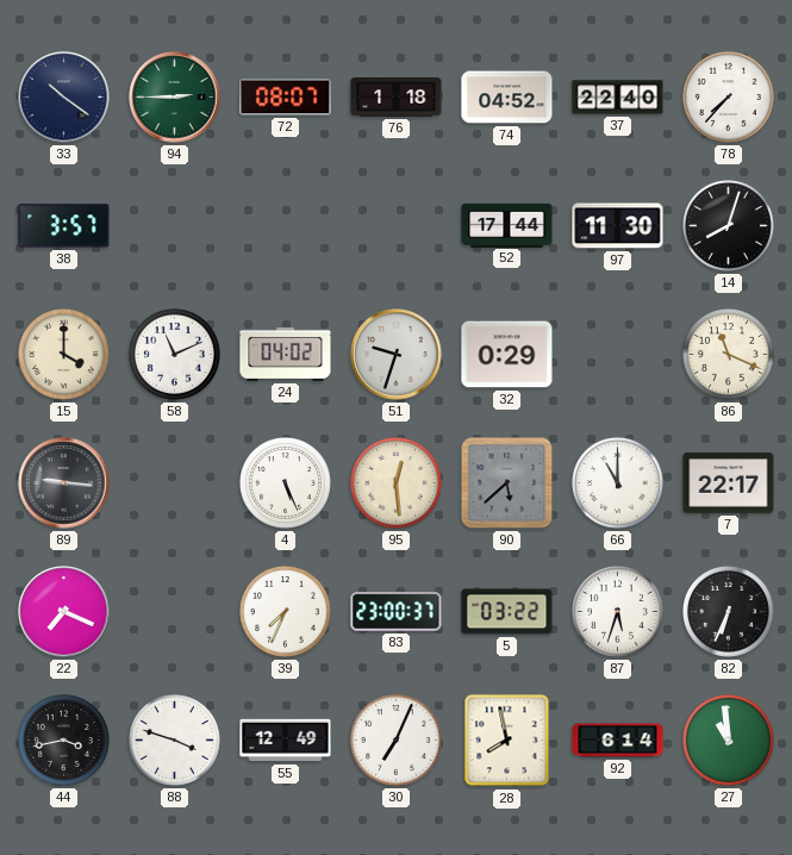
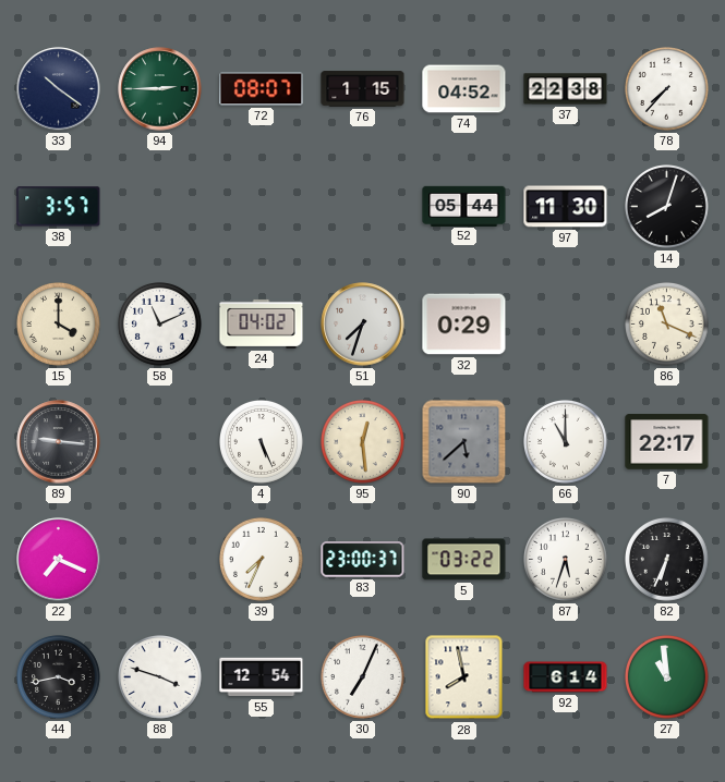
76: 1:18 -> 1:15
37: 22:40 -> 22:38
52: 17:44 -> 05:44
51: 9:33 -> 7:33
55: 12:49 -> 12:54
